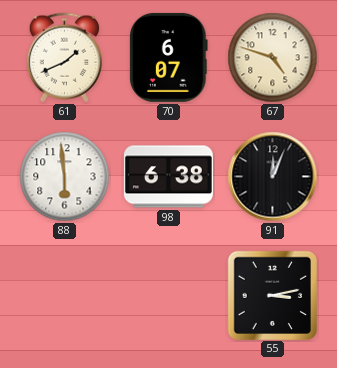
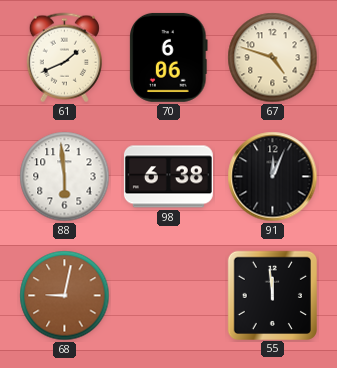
70: 6:07 -> 6:06
68: none -> 9:02
55: 3:13 -> 11:59
